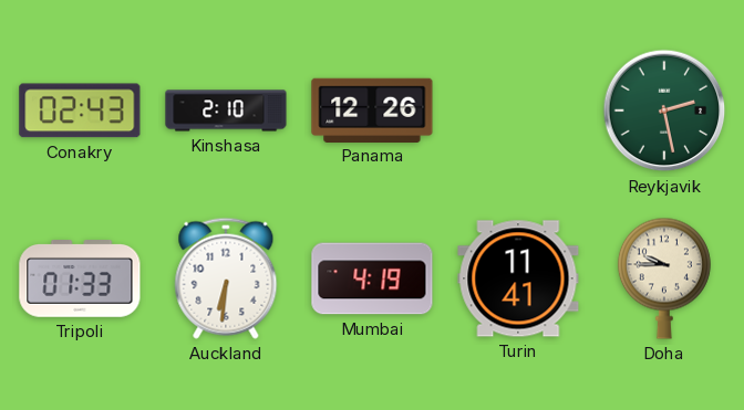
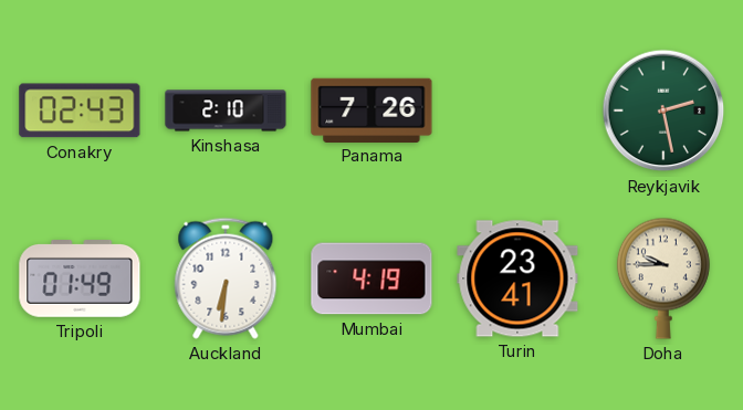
Panama: 12:26 -> 7:26
Tripoli: 01:33 -> 01:49
Turin: 11:41 -> 23:41
